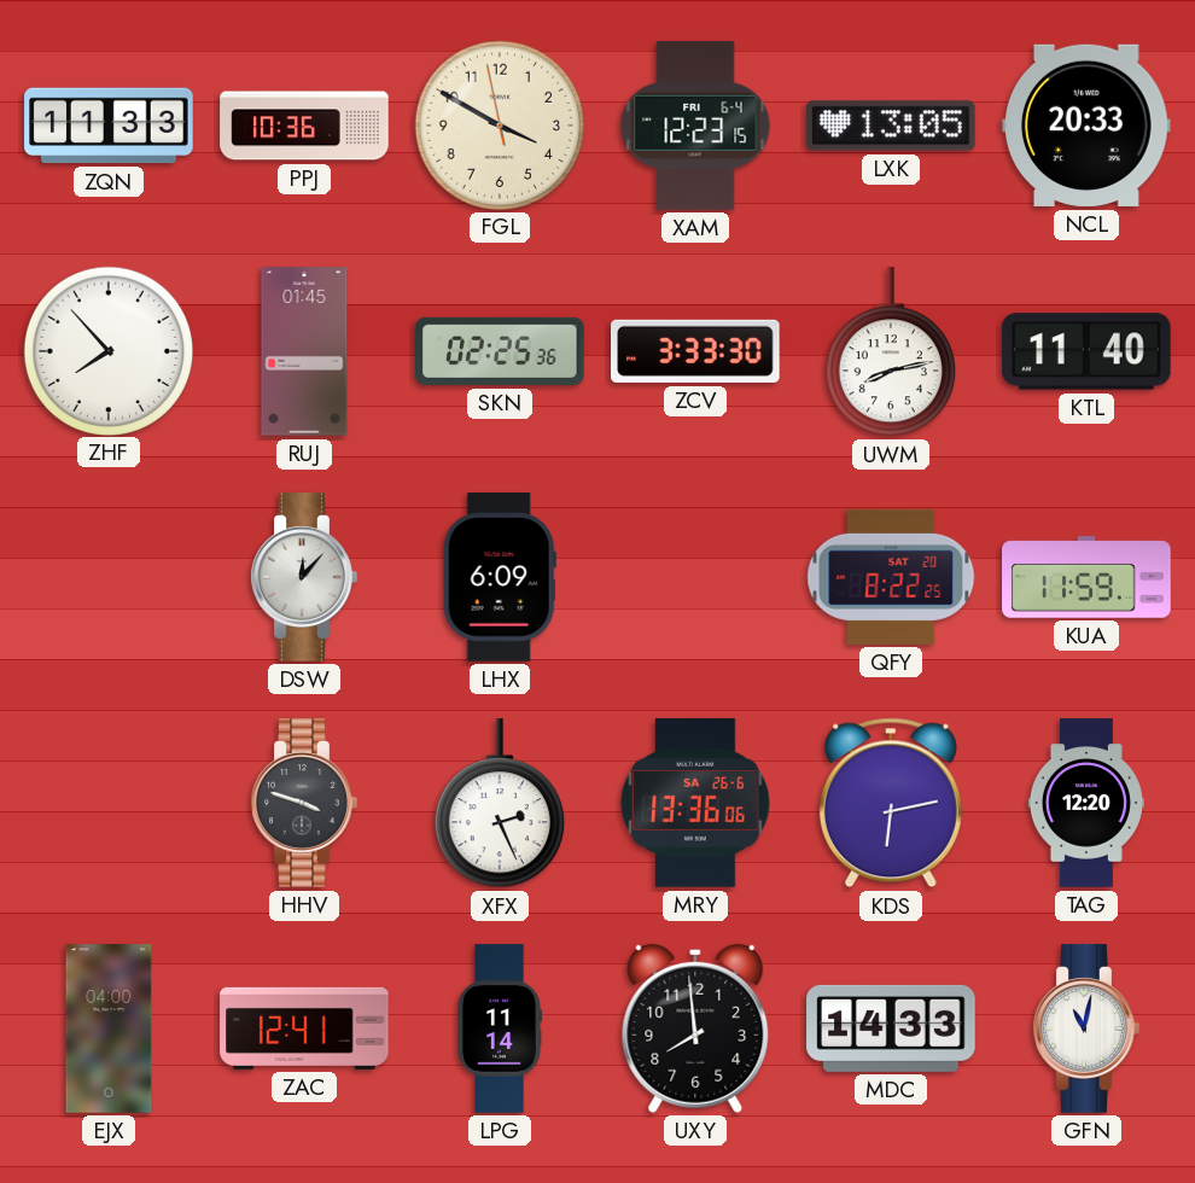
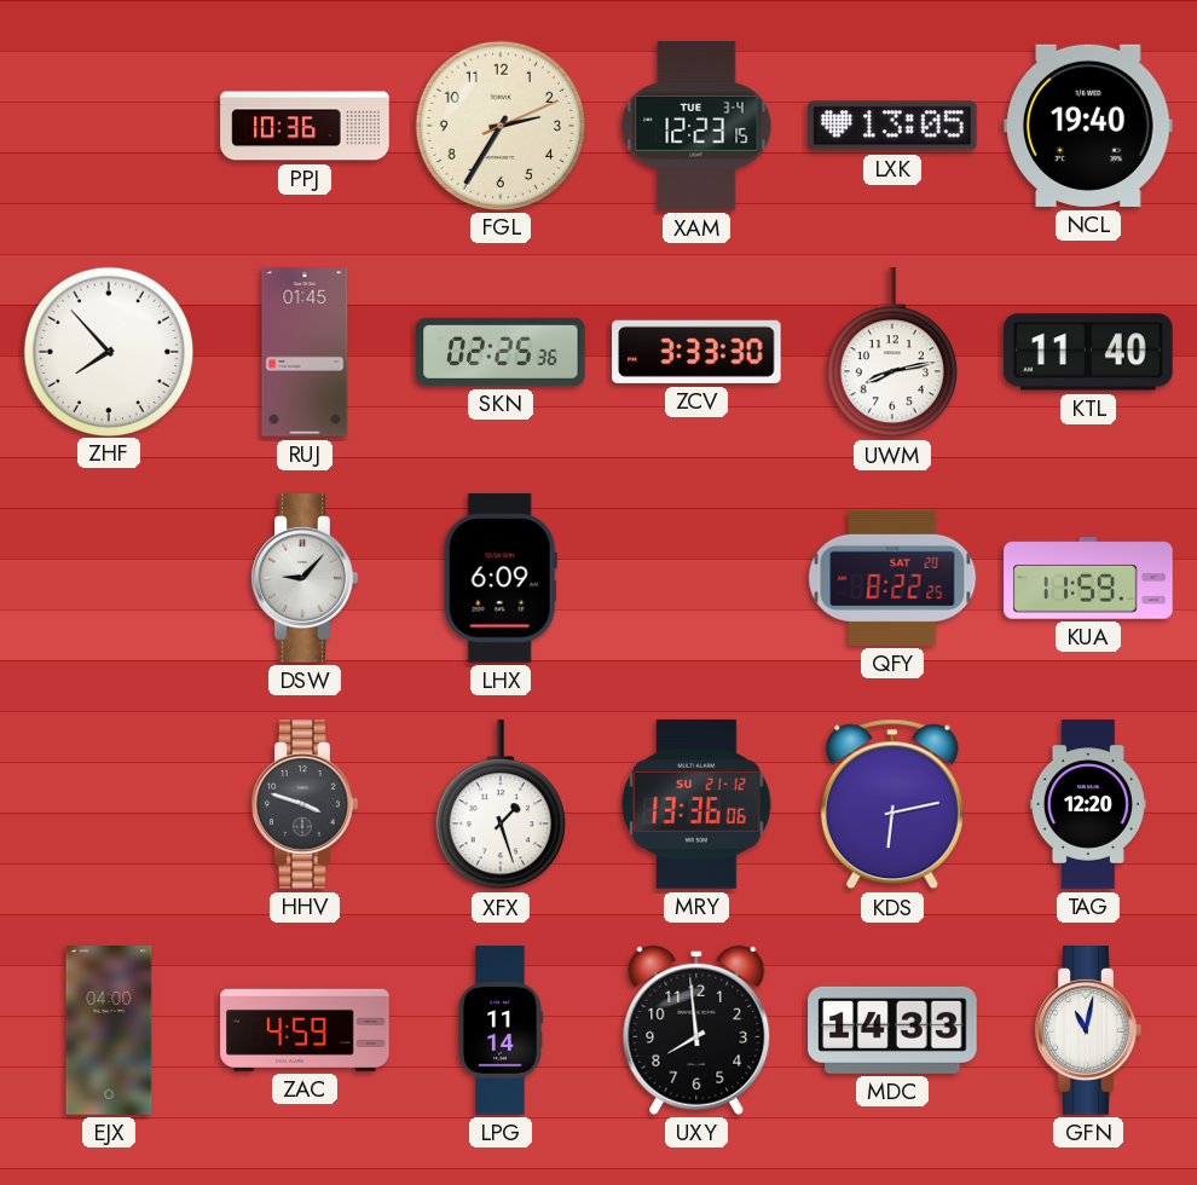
ZQN: 11:33 -> none
FGL: 3:49 -> 2:35
XAM date: FRI 6-4 -> TUE 3-4
NCL: 20:33 -> 19:40
DSW: 12:07 -> 9:07
XFX: 2:26 -> 1:27
MRY date: SA 26-6 -> SU 21-12
ZAC: 12:41 -> 4:59
